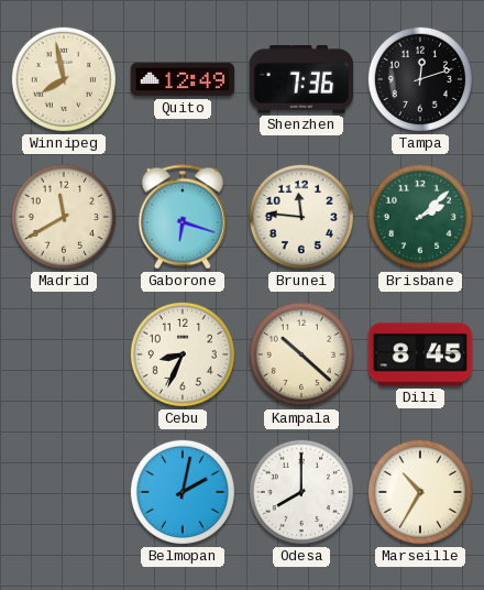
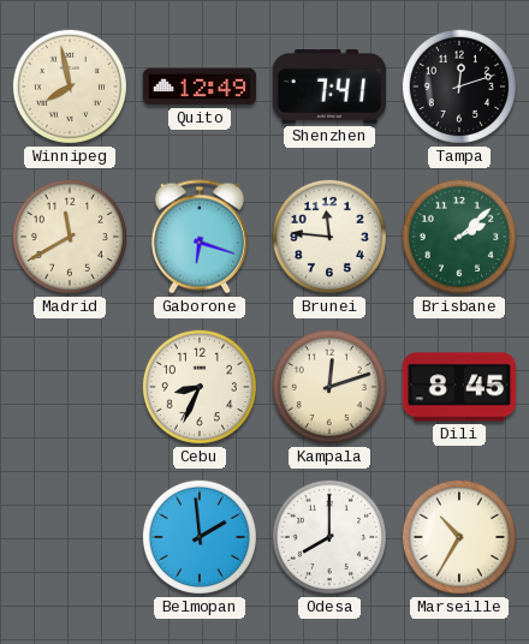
Shenzhen: 7:36 -> 7:41
Kampala: 10:22 -> 12:12
Belmopan: 2:02 -> 1:59
